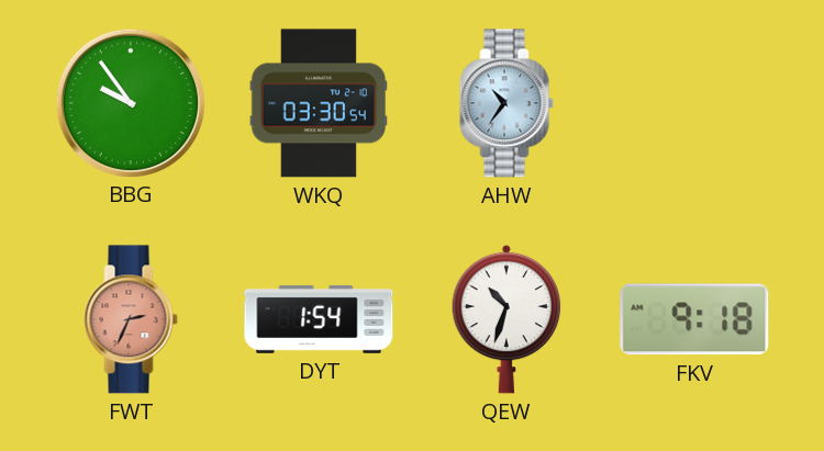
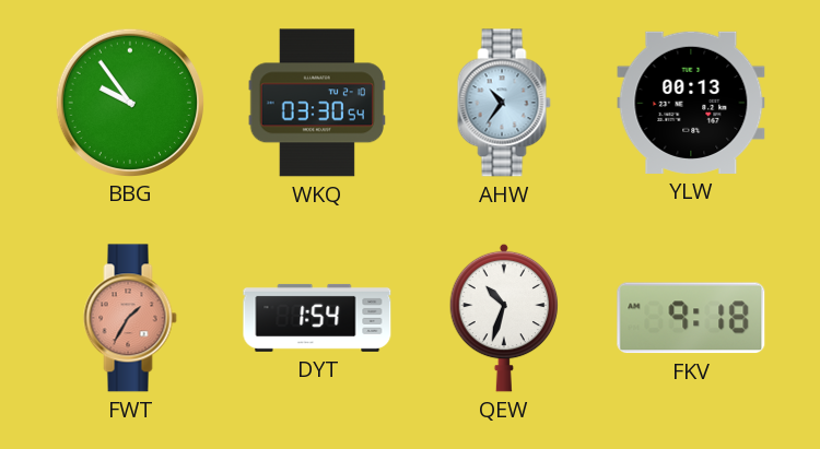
YLW: none -> 00:13
FWT: 2:34 -> 1:35
